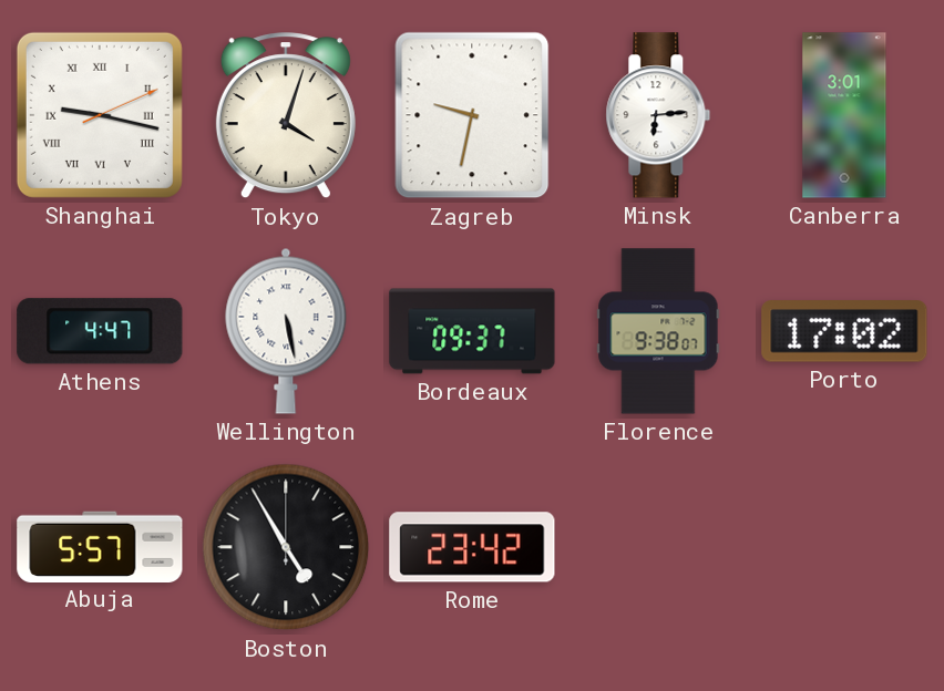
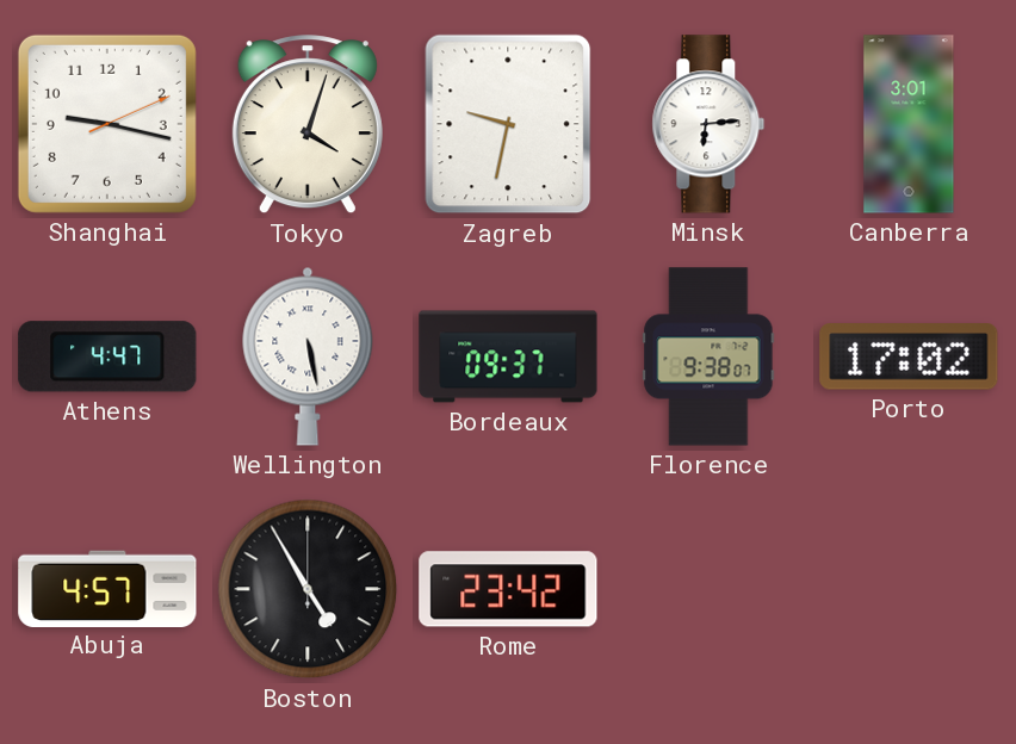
Shanghai numerals: Roman -> Arabic
Abuja: 5:57 -> 4:57
